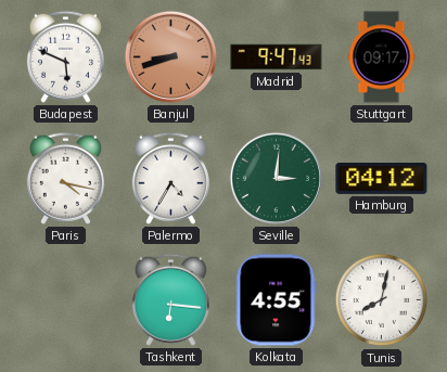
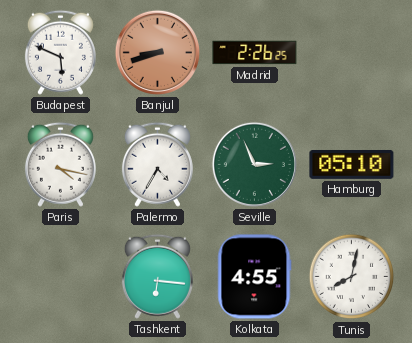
Madrid: 9:47 -> 2:26
Stuttgart: 09:17 -> none
Seville: 3:01 -> 2:56
Hamburg: 04:12 -> 05:10
